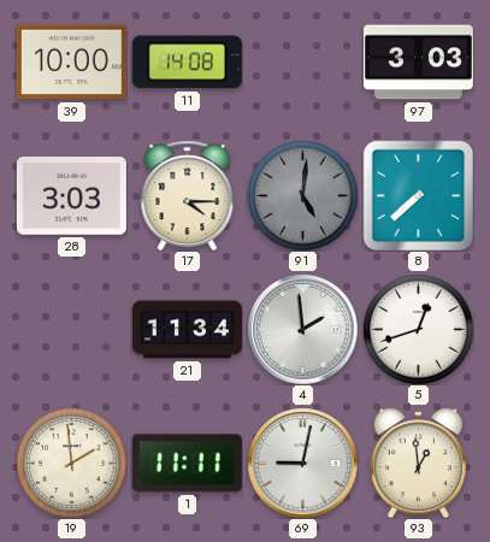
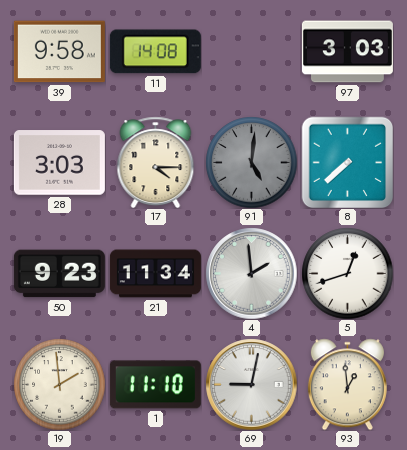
39: 10:00 -> 9:58
50: none -> 9:23
1: 11:11 -> 11:10
